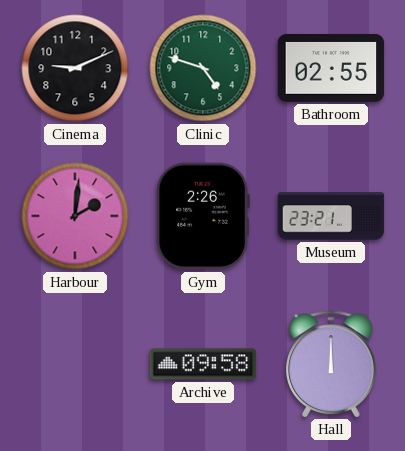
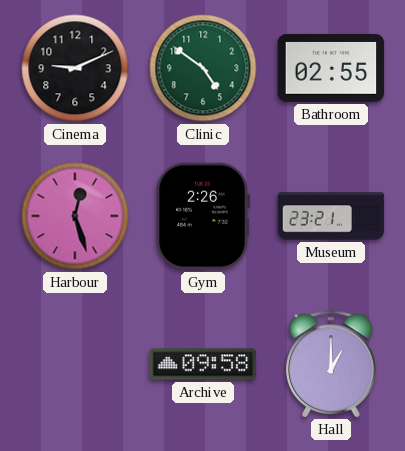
Clinic: 4:48 -> 4:51
Harbour: 2:01 -> 12:27
Hall: 12:00 -> 1:00
